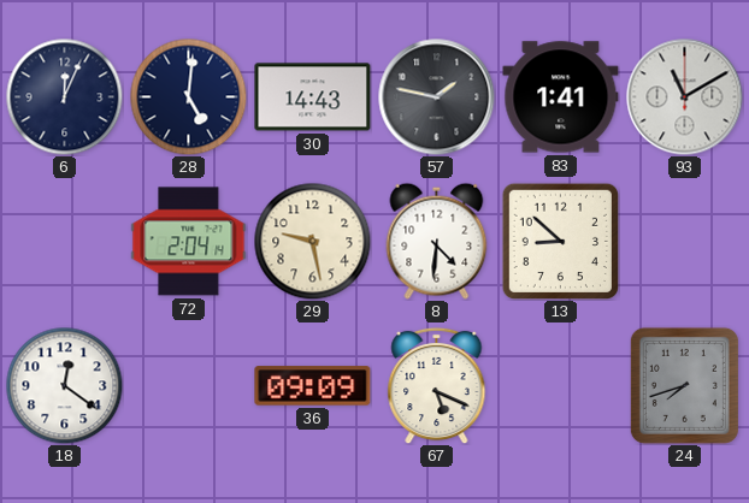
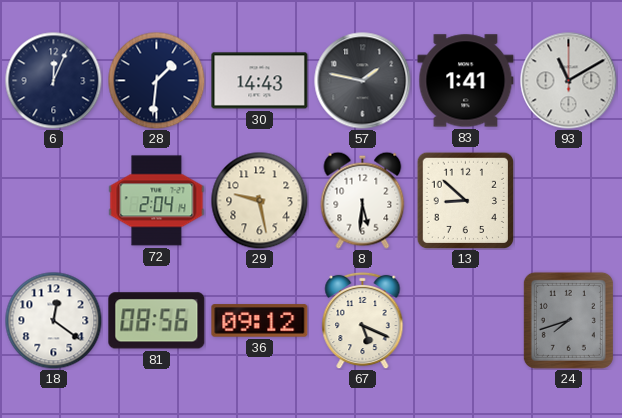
28: 5:01 -> 1:31
8: 4:31 -> 5:31
81: none -> 08:56
36: 09:09 -> 09:12
